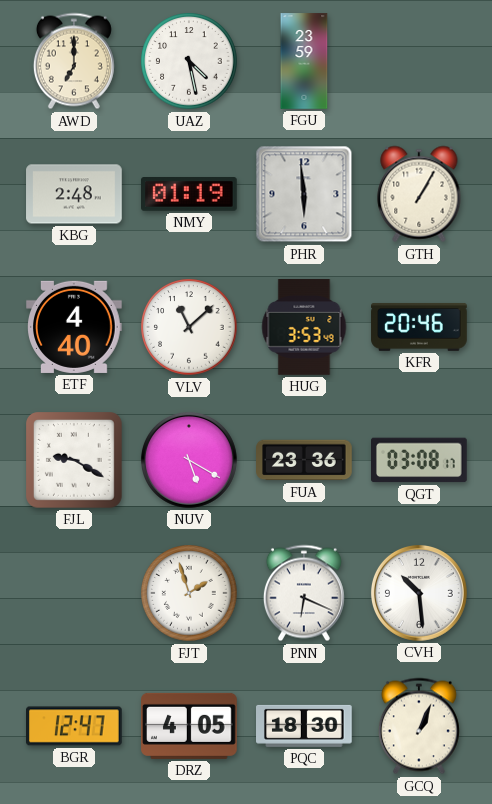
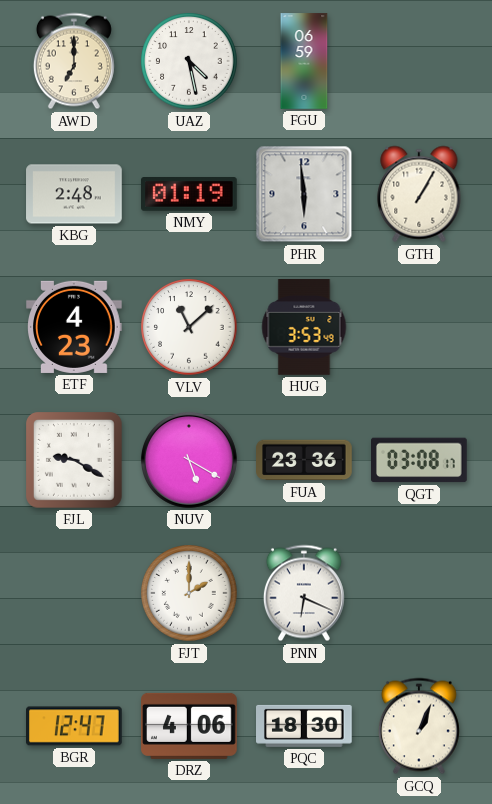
FGU: 23:59 -> 06:59
ETF: 4:40 -> 4:23
KFR: 20:46 -> none
FJT: 1:57 -> 2:00
CVH: 10:29 -> none
DRZ: 4:05 -> 4:06
